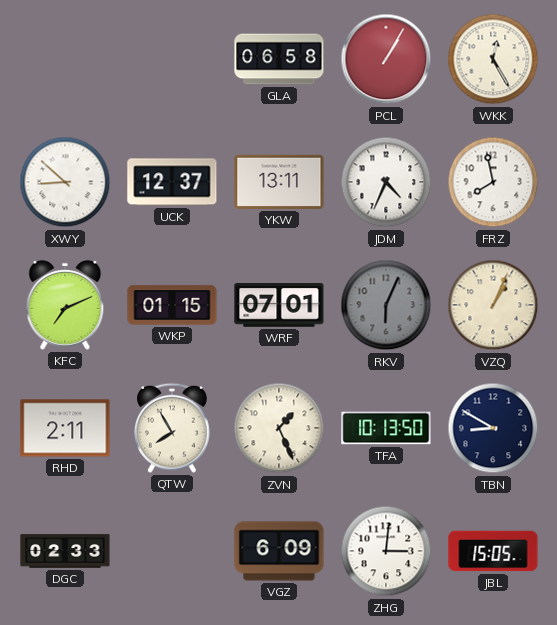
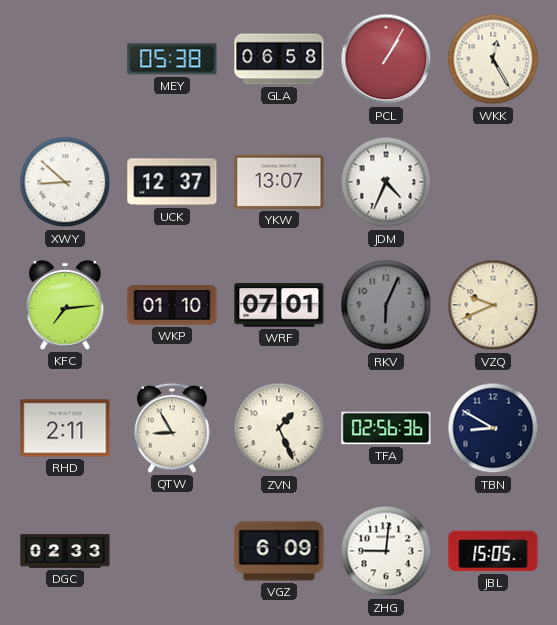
MEY: none -> 05:38
YKW: 13:11 -> 13:07
FRZ: 7:58 -> none
KFC: 7:11 -> 7:14
WKP: 01:15 -> 01:10
VZQ: 1:04 -> 9:41
QTW: 7:55 -> 8:55
TFA: 10:13 -> 02:56
ZHG: 3:01 -> 9:01
